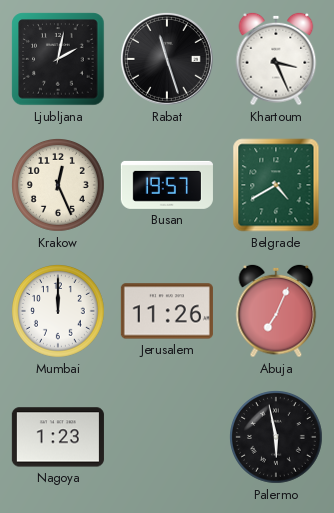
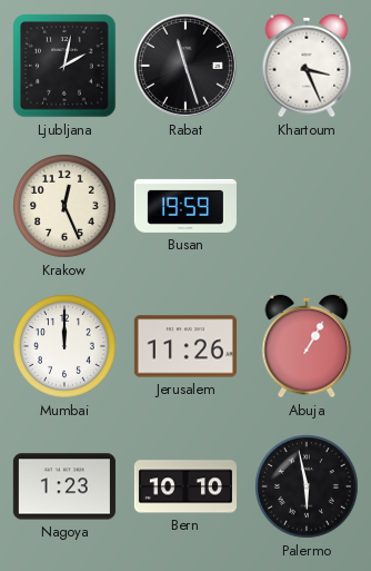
Busan: 19:57 -> 19:59
Belgrade: 4:40 -> none
Abuja: 7:04 -> 1:05
Bern: none -> 10:10
